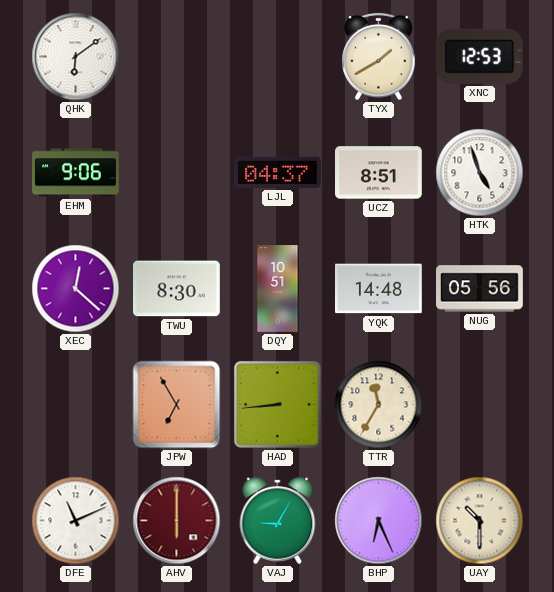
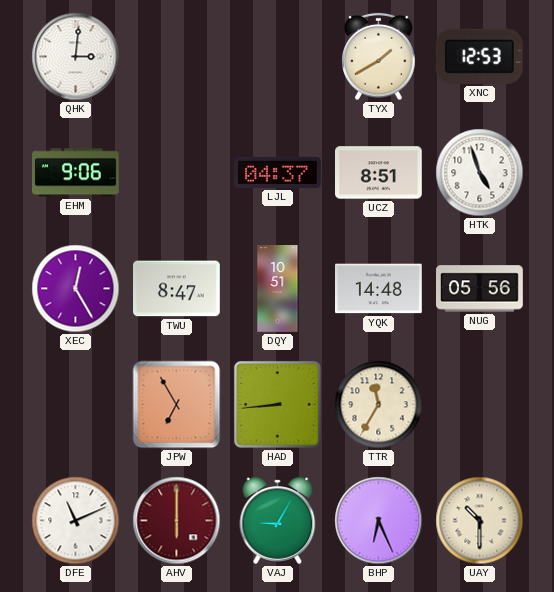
QHK: 6:09 -> 3:01
XEC: 12:22 -> 12:25
TWU: 8:30 -> 8:47
